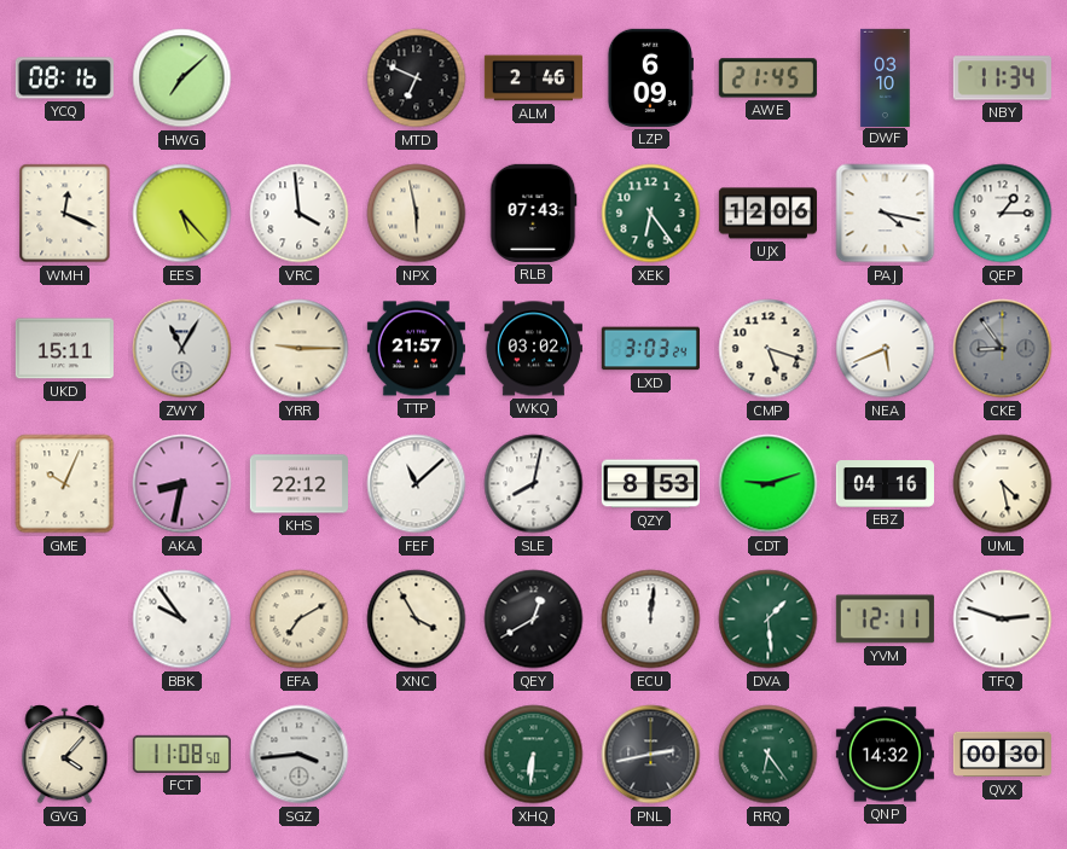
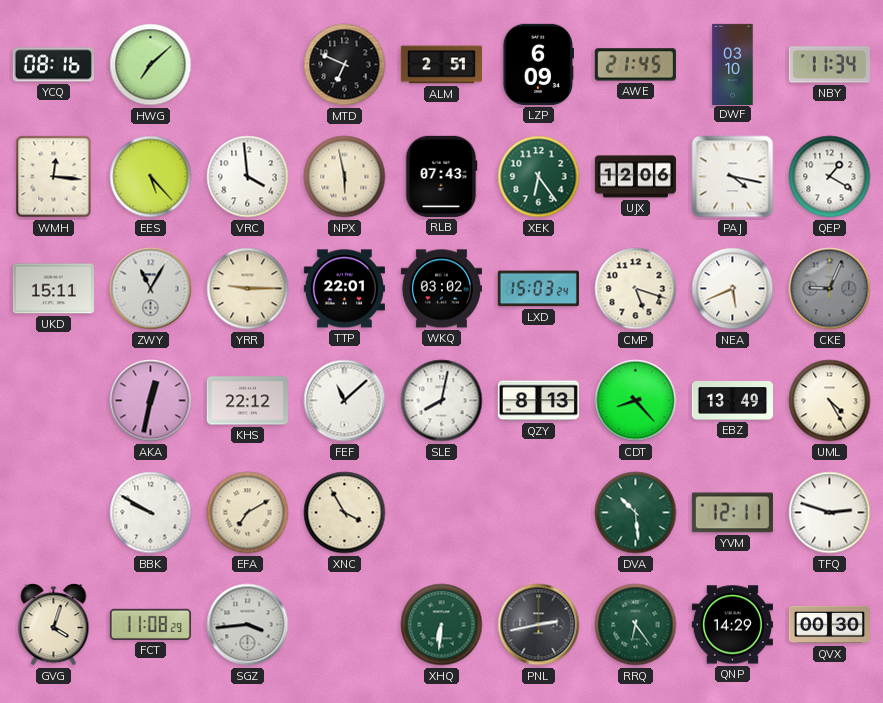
ALM: 2:46 -> 2:51
WMH: 12:19 -> 12:16
QEP: 1:15 -> 1:20
TTP: 21:57 -> 22:01
LXD: 3:03 -> 15:03
CKE: 8:54 -> 9:04
GME: 10:04 -> none
AKA: 8:32 -> 12:32
QZY: 8:53 -> 8:13
CDT: 9:12 -> 8:23
EBZ: 04:16 -> 13:49
UML: 4:28 -> 4:25
BBK: 9:54 -> 9:50
QEY: 12:40 -> none
ECU: 12:01 -> none
DVA: 1:29 -> 10:29
GVG: 4:07 -> 4:03
FCT: 11:08:50 -> 11:08:29
QNP: 14:32 -> 14:29
